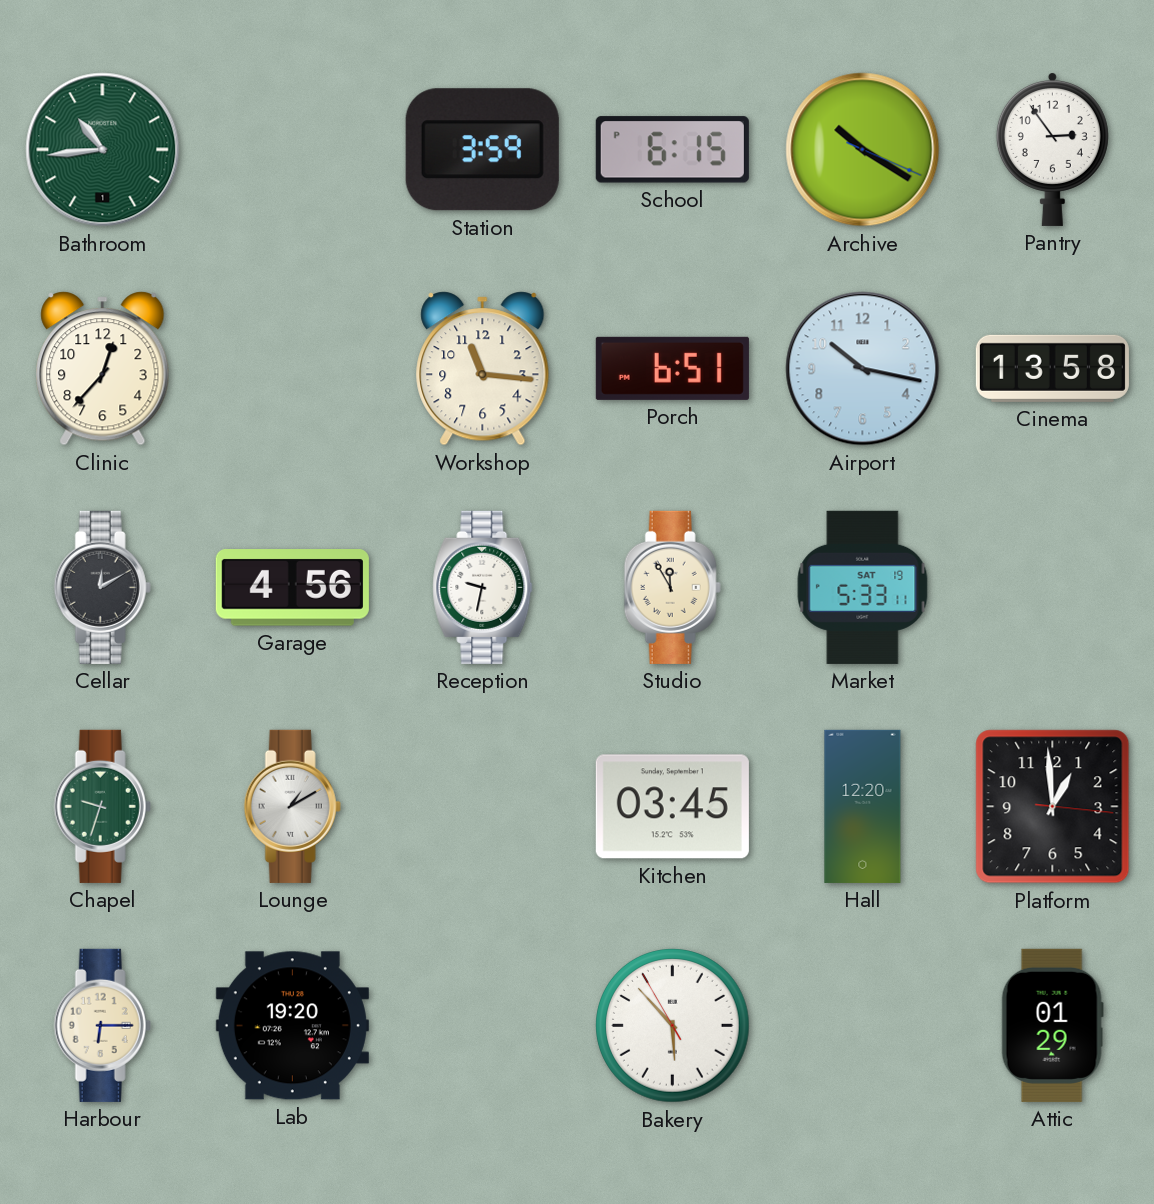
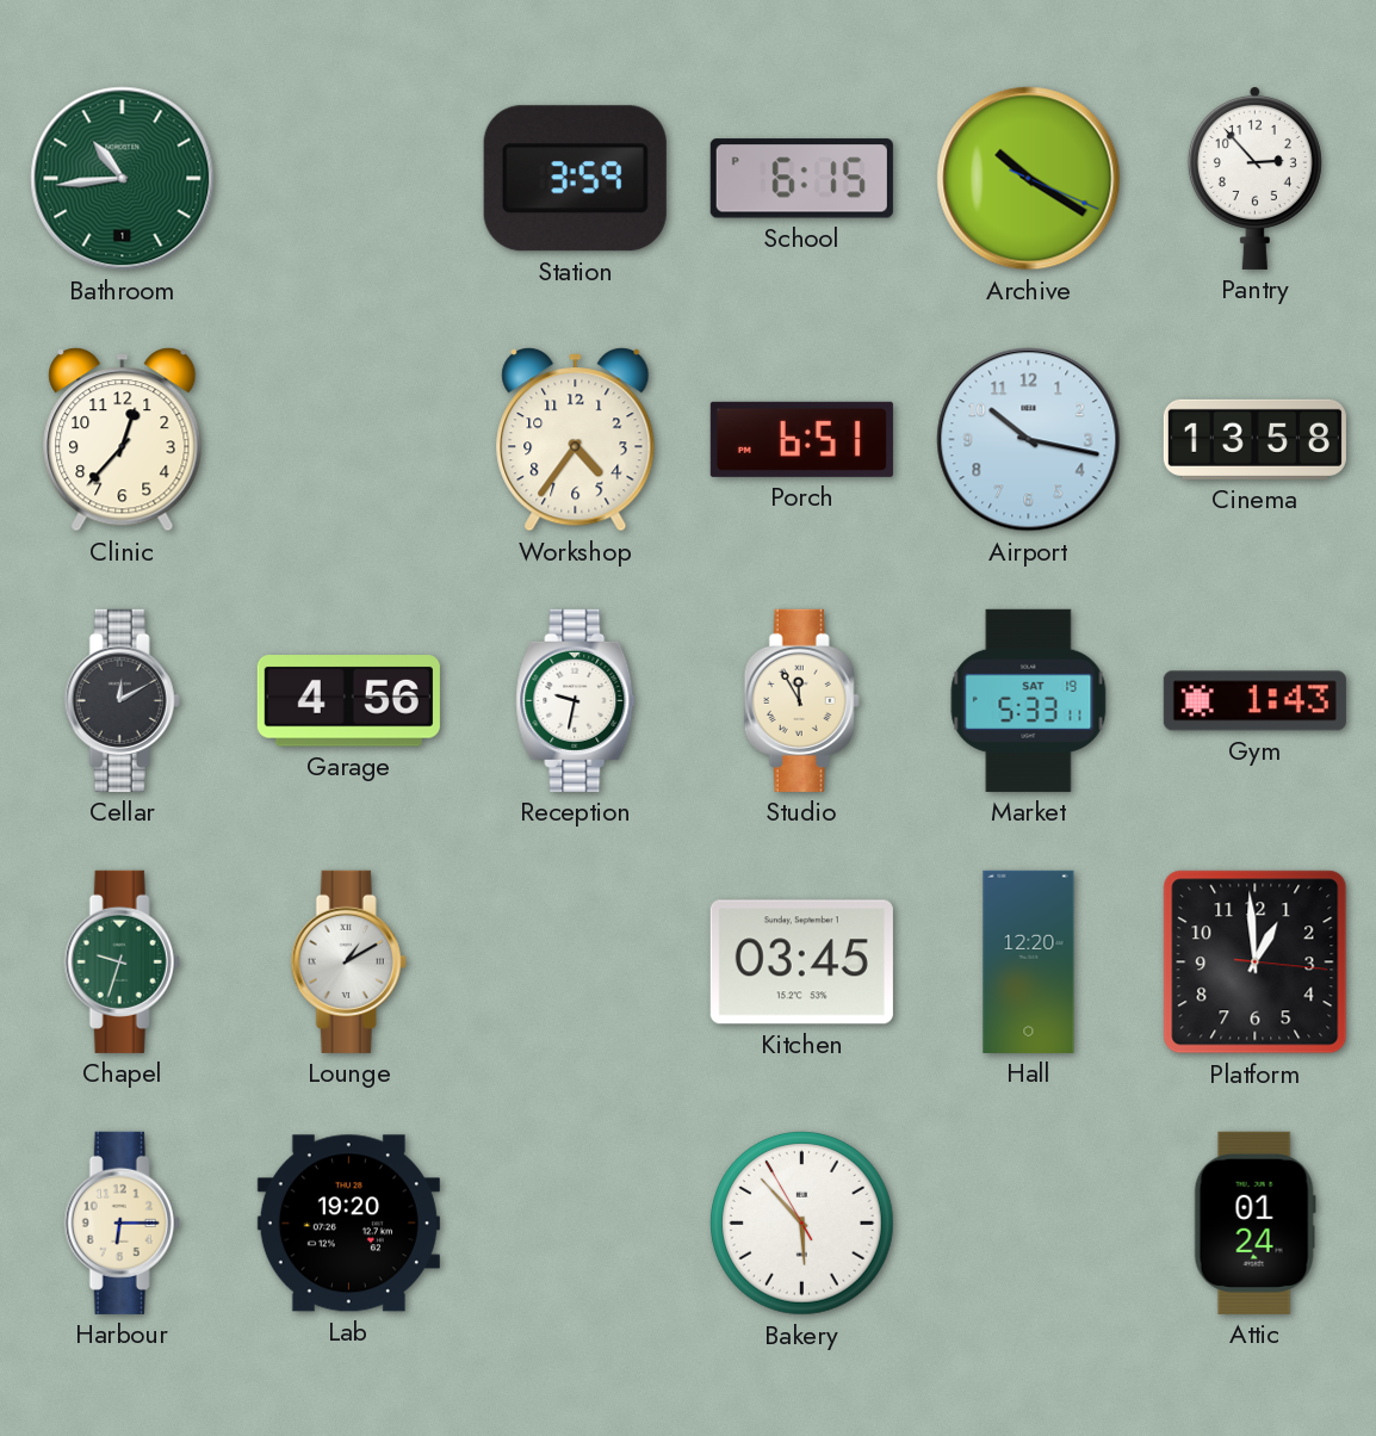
Pantry: 2:54 -> 2:53
Workshop: 11:16 -> 4:36
Gym: none -> 1:43
Attic: 01:29 -> 01:24
